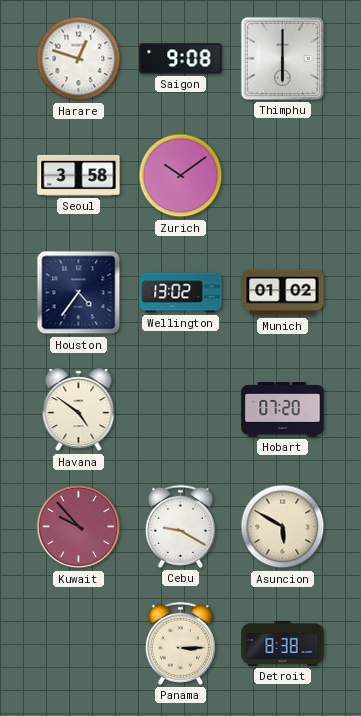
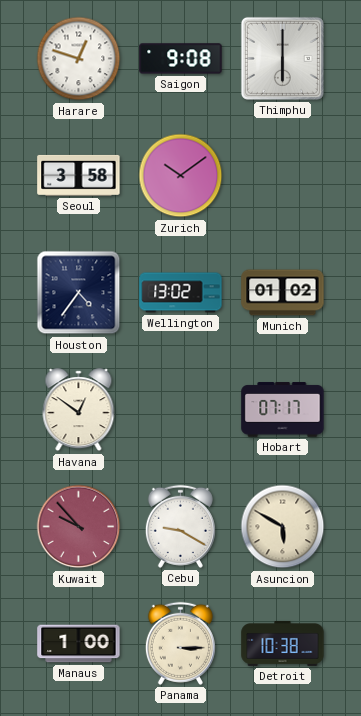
Havana: 4:51 -> 12:51
Hobart: 07:20 -> 07:17
Manaus: none -> 1:00
Detroit: 8:38 -> 10:38
